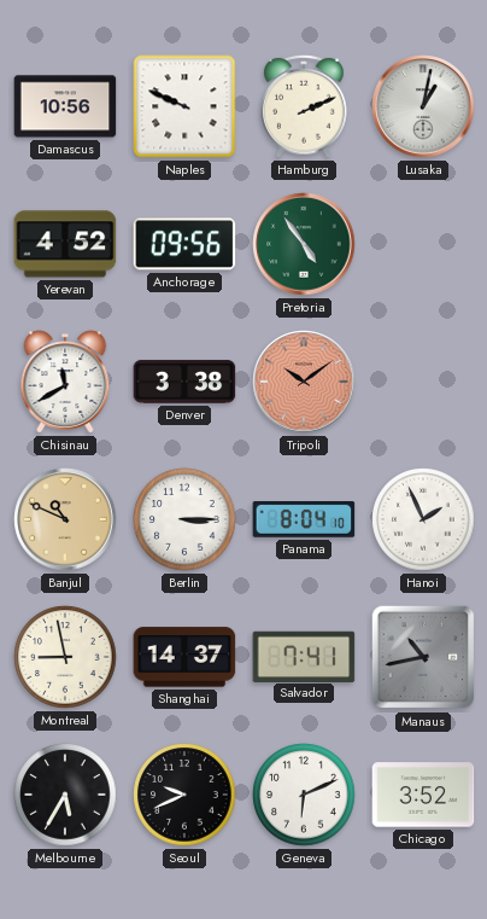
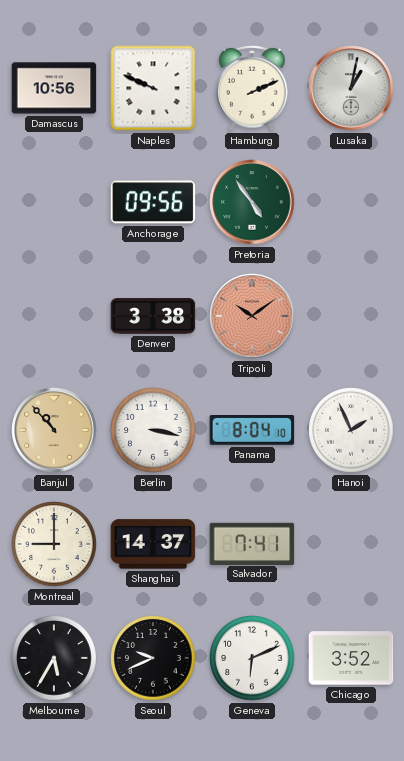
Yerevan: 4:52 -> none
Chisinau: 11:40 -> none
Banjul: 10:49 -> 10:53
Berlin: 3:15 -> 3:17
Montreal: 8:58 -> 9:00
Manaus: 10:43 -> none
